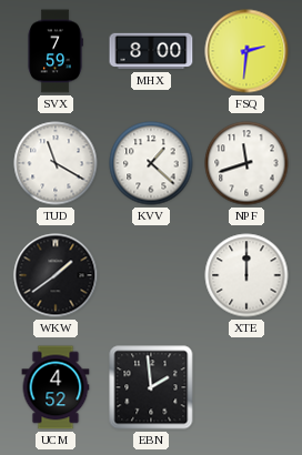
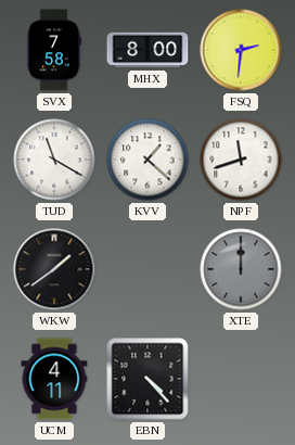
SVX: 7:59 -> 7:58
XTE dial: white -> grey
UCM: 4:52 -> 4:11
EBN: 1:59 -> 4:23
